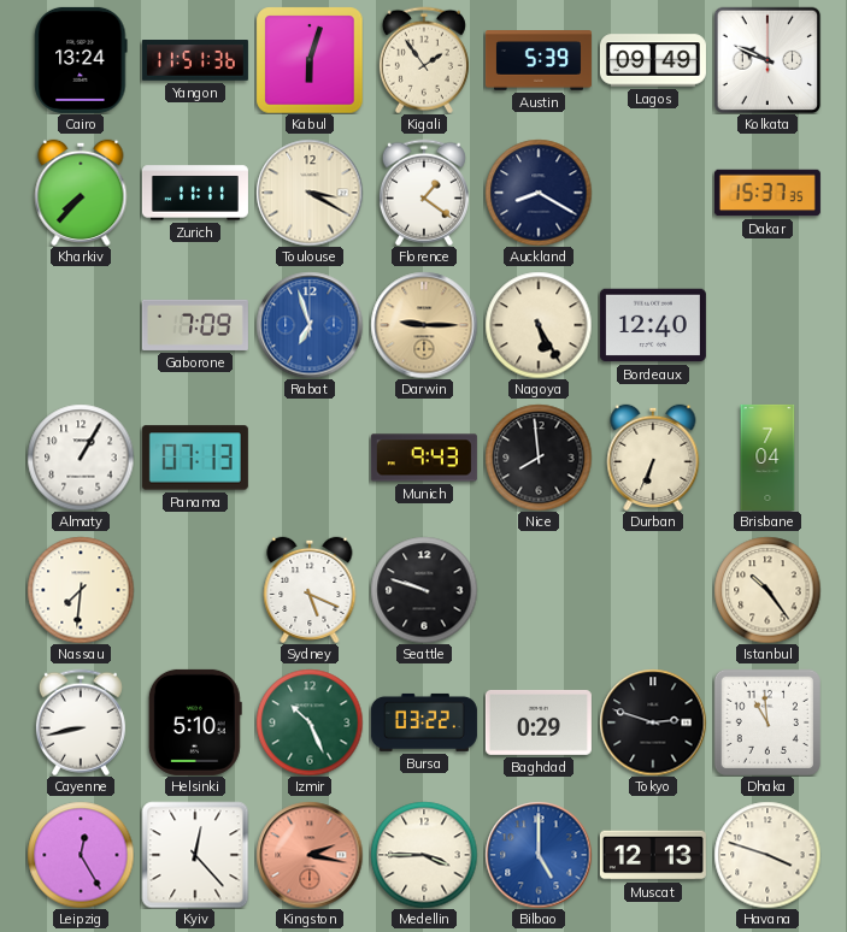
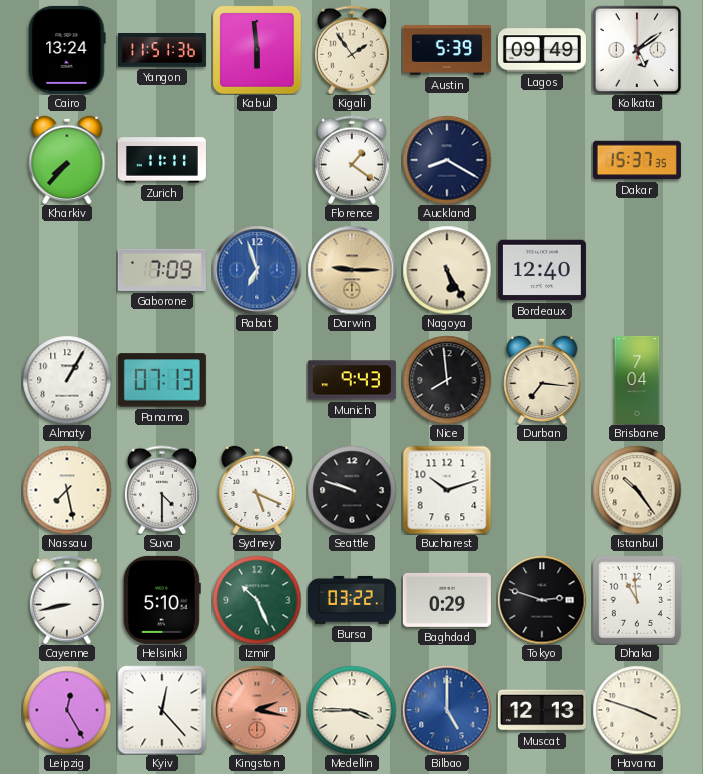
Kabul: 6:03 -> 5:59
Kolkata: 9:49 -> 5:09
Toulouse: 3:20 -> none
Durban: 6:34 -> 7:16
Nassau: 7:31 -> 7:28
Suva: none -> 4:30
Bucharest: none -> 10:12
